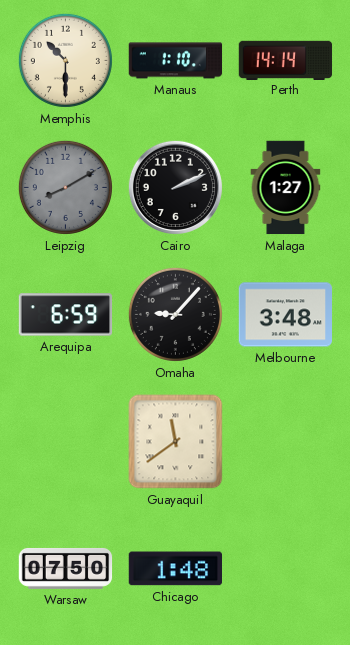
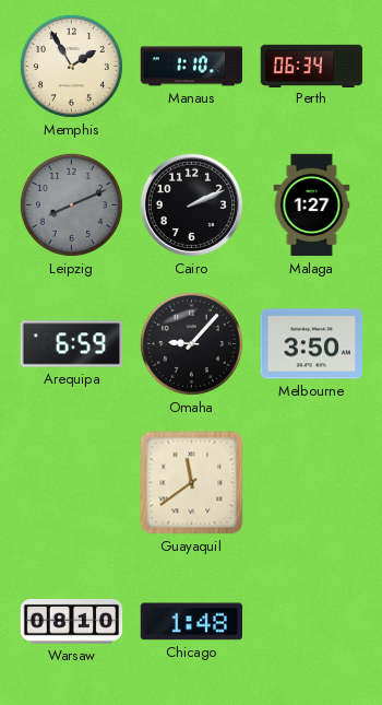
Memphis: 10:30 -> 1:55
Perth: 14:14 -> 06:34
Leipzig: 8:10 -> 8:11
Melbourne: 3:48 -> 3:50
Warsaw: 07:50 -> 08:10
